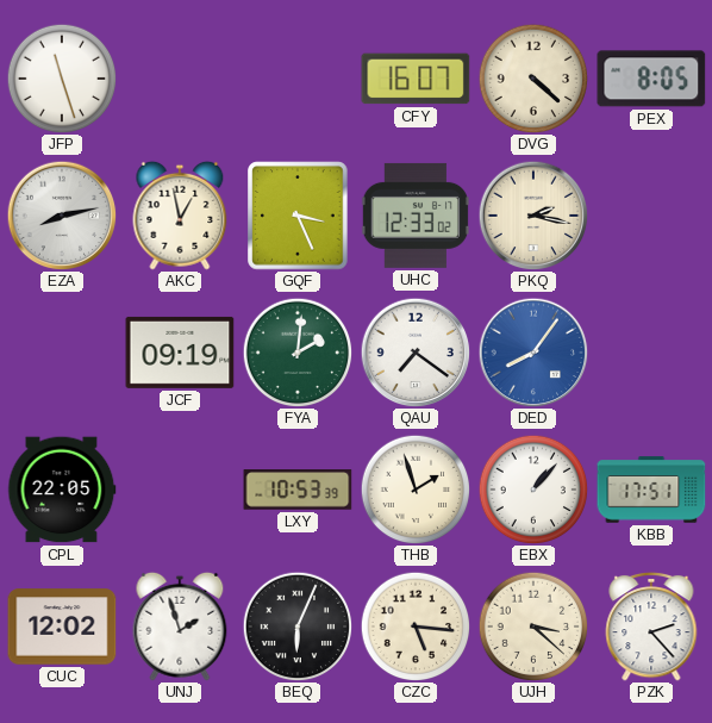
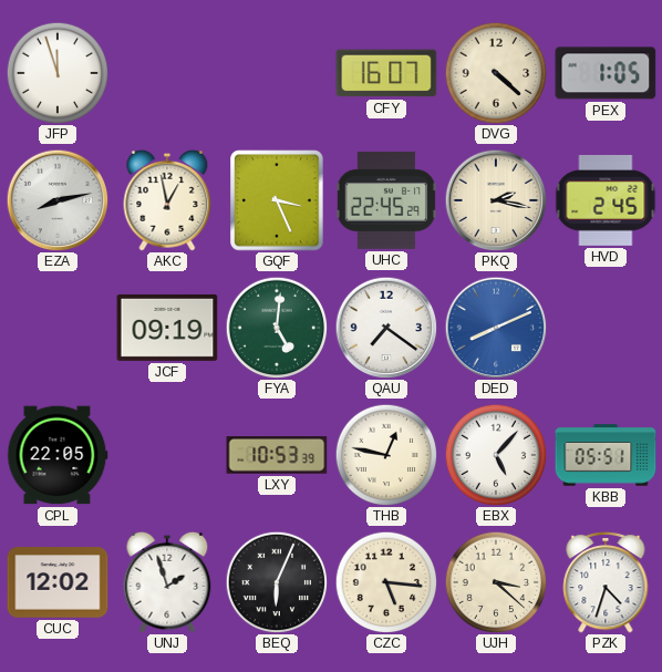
JFP: 11:27 -> 11:57
PEX: 8:05 -> 1:05
UHC: 12:33 -> 22:45
HVD: none -> 2:45
FYA: 2:01 -> 5:01
DED: 8:06 -> 8:11
THB: 1:57 -> 12:47
EBX: 1:07 -> 5:07
KBB: 17:51 -> 05:51
PZK: 2:23 -> 4:33
